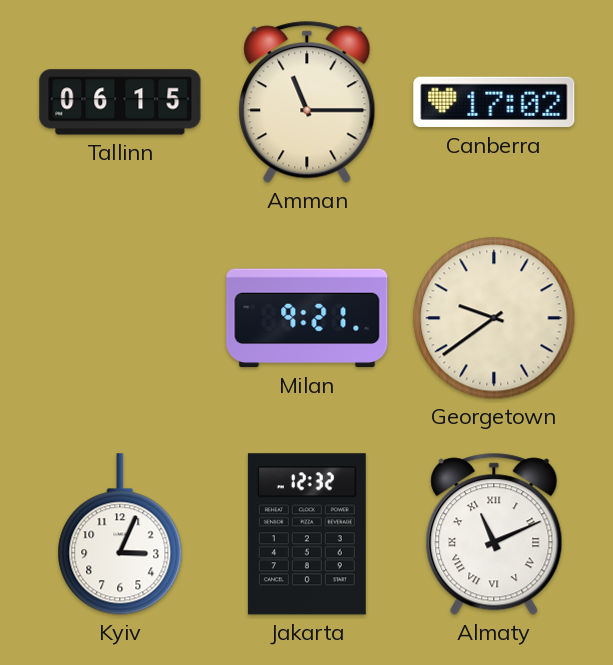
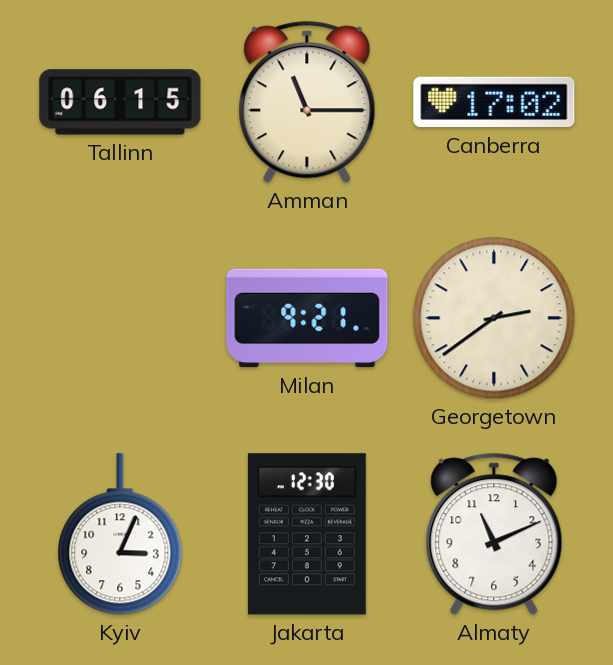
Georgetown: 9:39 -> 2:39
Jakarta: 12:32 -> 12:30
Almaty numerals: Roman -> Arabic
